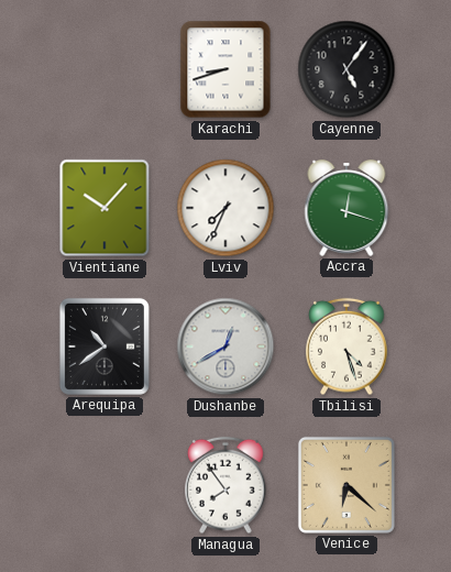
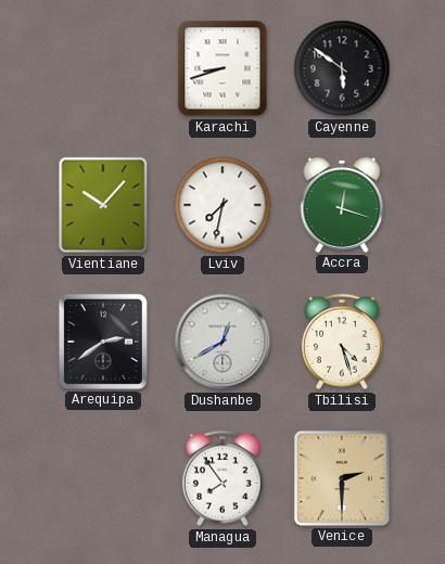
Cayenne: 5:06 -> 5:51
Lviv: 7:34 -> 7:32
Arequipa: 10:39 -> 2:39
Venice: 6:22 -> 2:30
